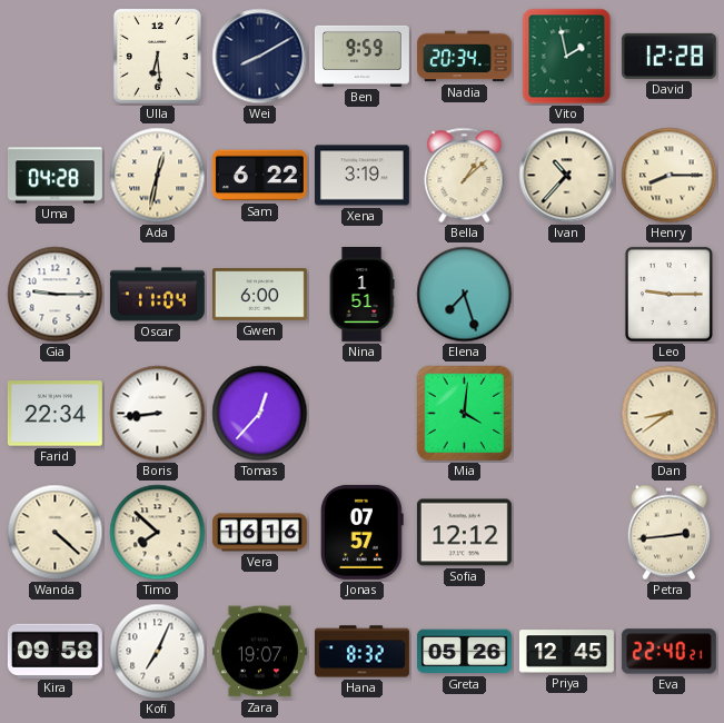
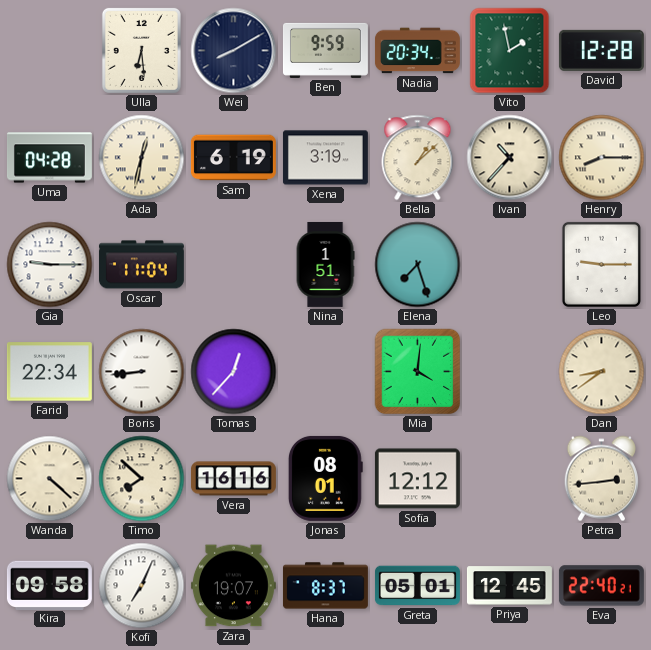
Sam: 6:22 -> 6:19
Gwen: 6:00 -> none
Jonas: 07:57 -> 08:01
Hana: 8:32 -> 8:37
Greta: 05:26 -> 05:01
